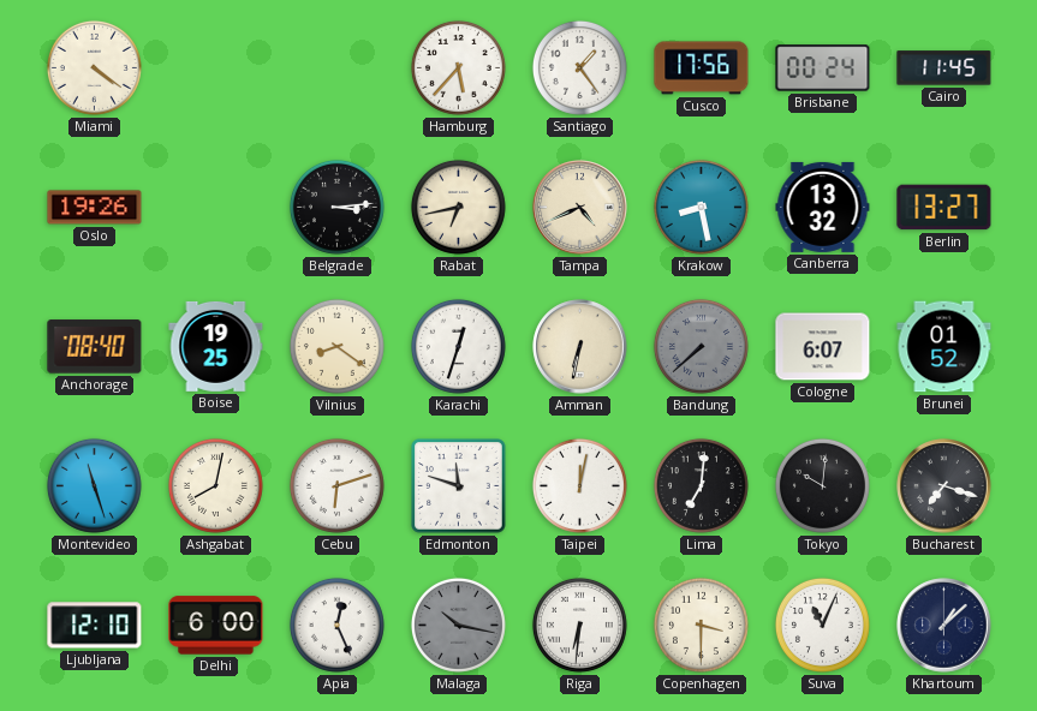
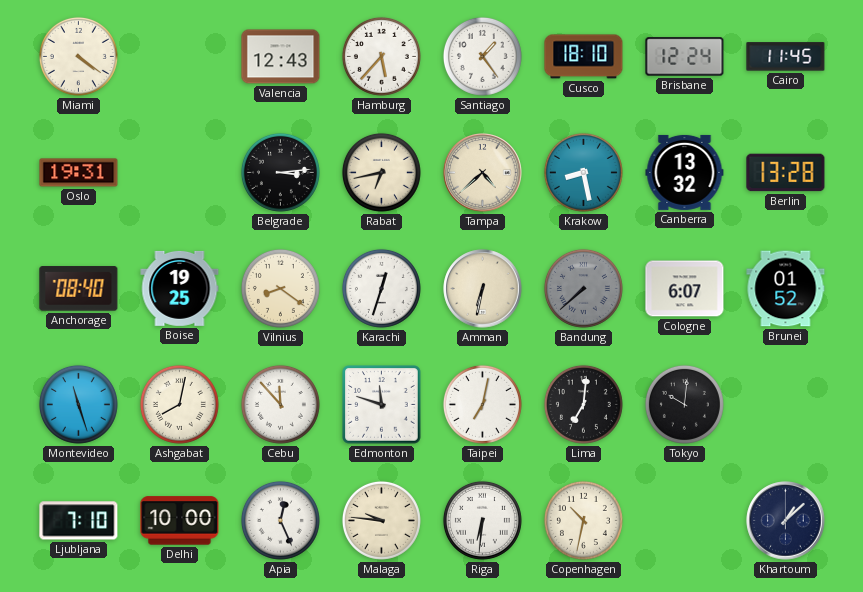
Valencia: none -> 12:43
Cusco: 17:56 -> 18:10
Brisbane: 00:24 -> 12:24
Oslo: 19:26 -> 19:31
Tampa: 4:41 -> 4:38
Berlin: 13:27 -> 13:28
Cebu: 6:12 -> 11:53
Taipei: 12:02 -> 7:02
Bucharest: 7:18 -> none
Ljubljana: 12:10 -> 7:10
Delhi: 6:00 -> 10:00
Malaga: 10:17 -> 9:46
Malaga dial: grey -> cream
Copenhagen: 3:30 -> 10:32
Suva: 11:04 -> none
